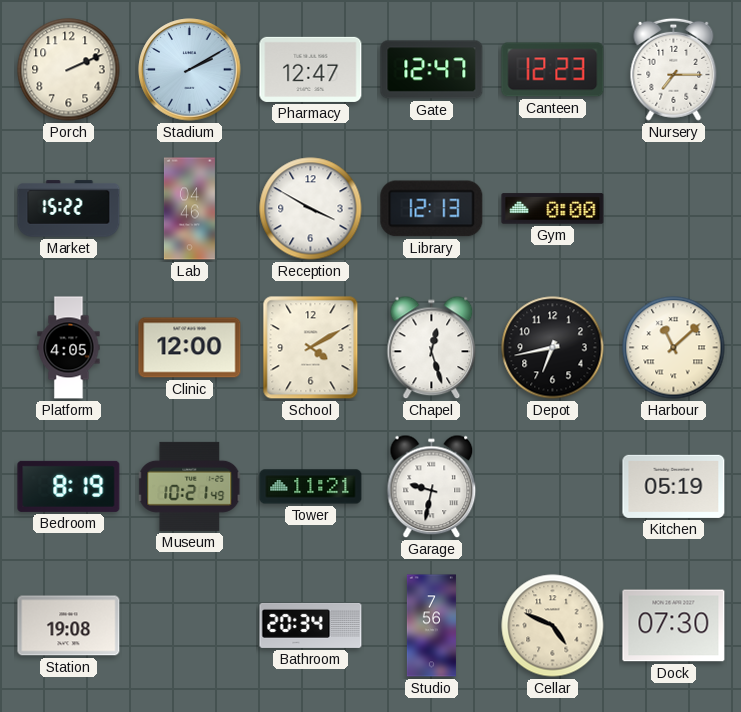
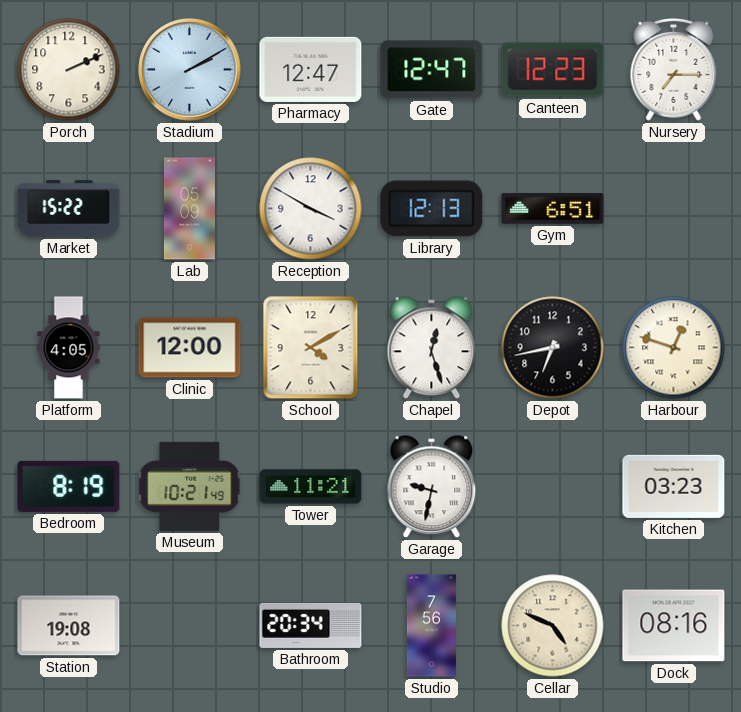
Lab: 04:46 -> 05:09
Gym: 0:00 -> 6:51
Harbour: 11:08 -> 12:48
Kitchen: 05:19 -> 03:23
Dock: 07:30 -> 08:16
